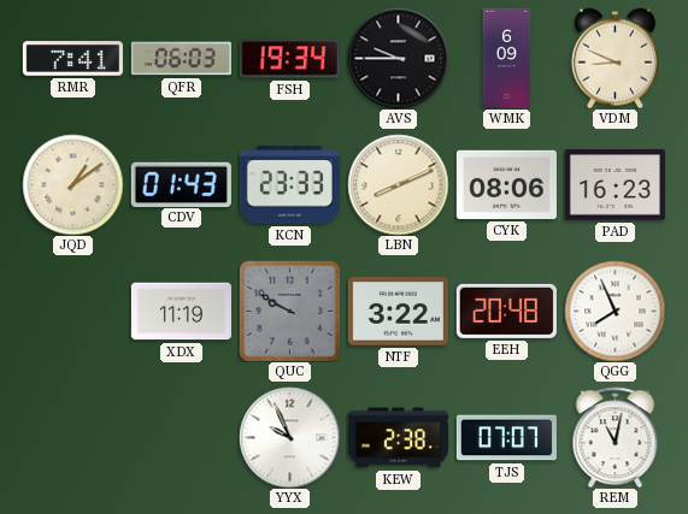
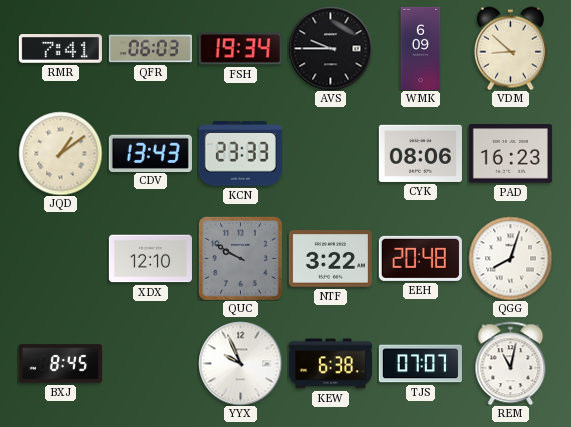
VDM: 8:49 -> 8:52
CDV: 01:43 -> 13:43
LBN: 8:11 -> none
XDX: 11:19 -> 12:10
QGG: 7:56 -> 8:03
BXJ: none -> 8:45
KEW: 2:38 -> 6:38
